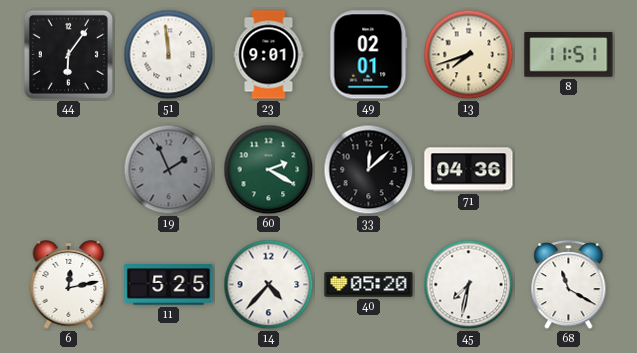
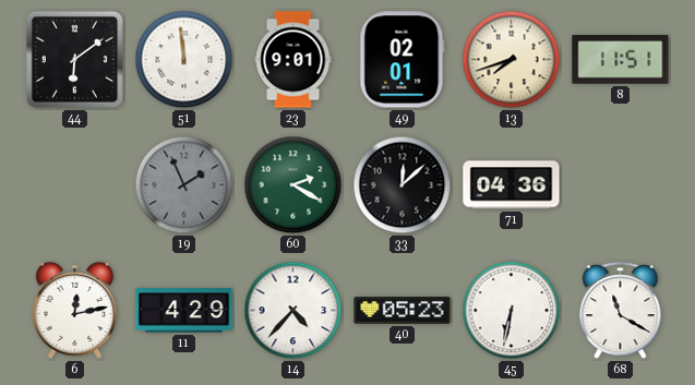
44: 6:06 -> 6:09
11: 5:25 -> 4:29
40: 05:20 -> 05:23
45: 7:32 -> 6:32
